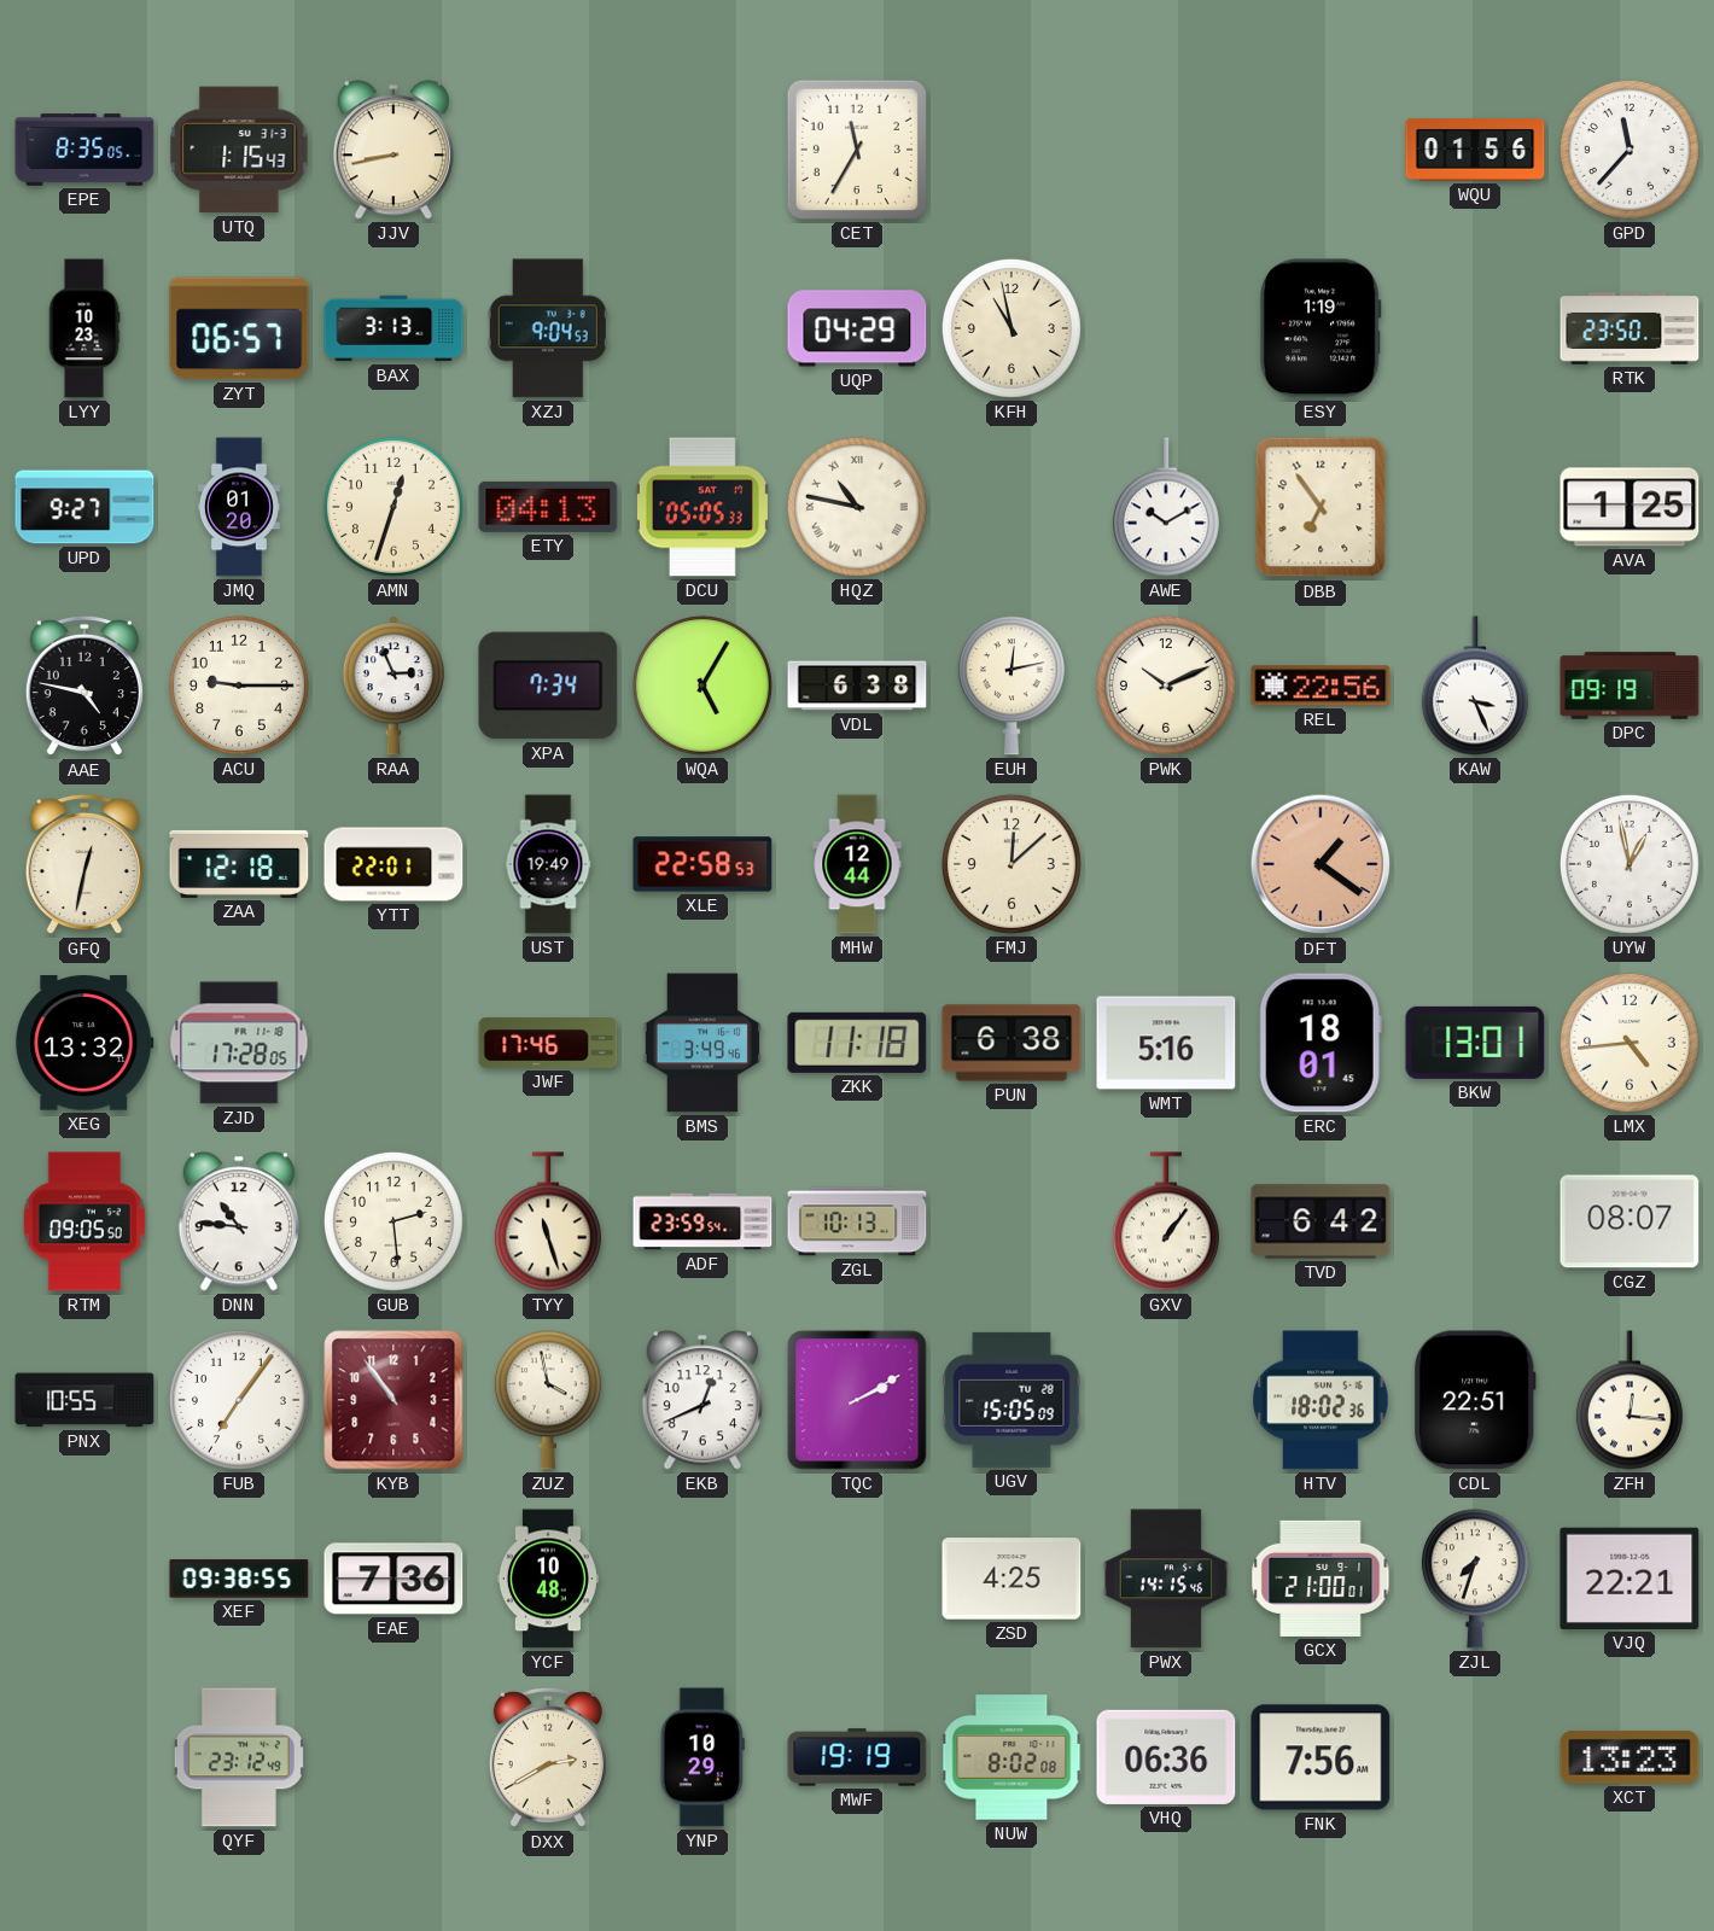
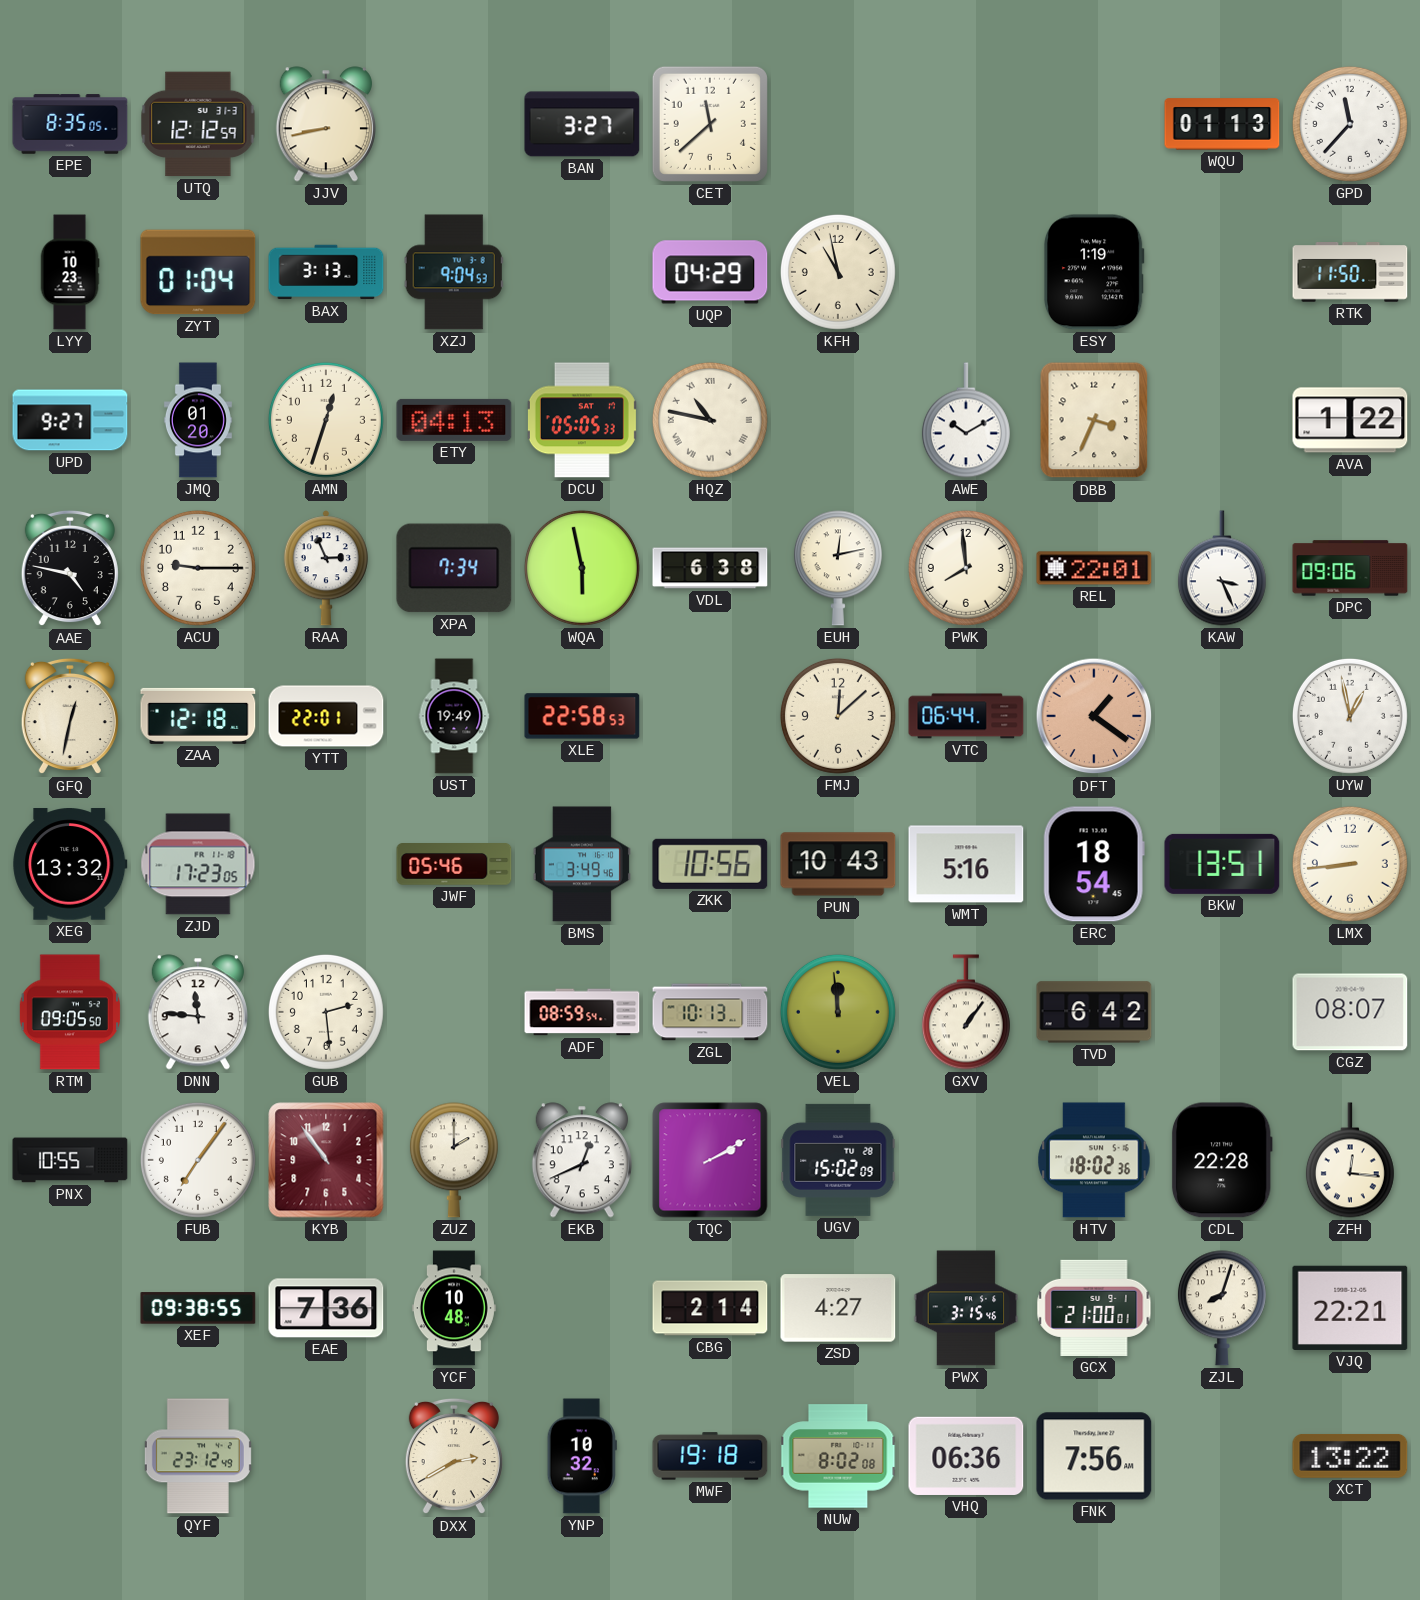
UTQ: 1:15 -> 12:12
BAN: none -> 3:27
CET: 11:35 -> 11:38
WQU: 01:56 -> 01:13
ZYT: 06:57 -> 01:04
RTK: 23:50 -> 11:50
DBB: 6:54 -> 3:34
AVA: 1:25 -> 1:22
WQA: 5:05 -> 5:58
PWK: 10:11 -> 7:59
REL: 22:56 -> 22:01
DPC: 09:19 -> 09:06
MHW: 12:44 -> none
VTC: none -> 06:44
ZJD: 17:28 -> 17:23
JWF: 17:46 -> 05:46
ZKK: 11:18 -> 10:56
PUN: 6:38 -> 10:43
ERC: 18:01 -> 18:54
BKW: 13:01 -> 13:51
LMX: 4:44 -> 8:44
DNN: 10:46 -> 11:46
TYY: 11:27 -> none
ADF: 23:59 -> 08:59
VEL: none -> 11:59
ZUZ: 3:58 -> 2:00
UGV: 15:05 -> 15:02
CDL: 22:51 -> 22:28
CBG: none -> 2:14
ZSD: 4:25 -> 4:27
PWX: 14:15 -> 3:15
ZJL: 7:33 -> 8:03
YNP: 10:29 -> 10:32
MWF: 19:19 -> 19:18
XCT: 13:23 -> 13:22
